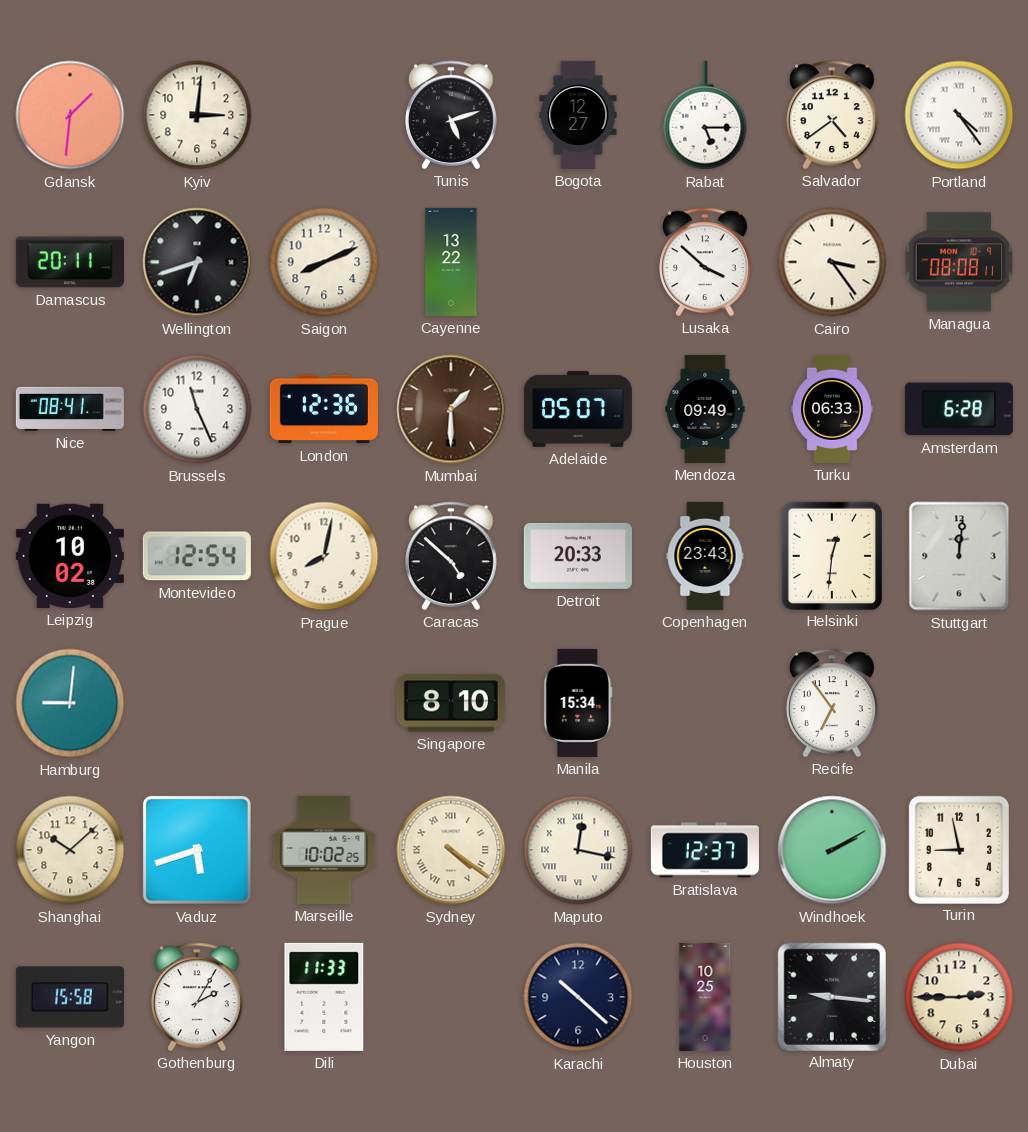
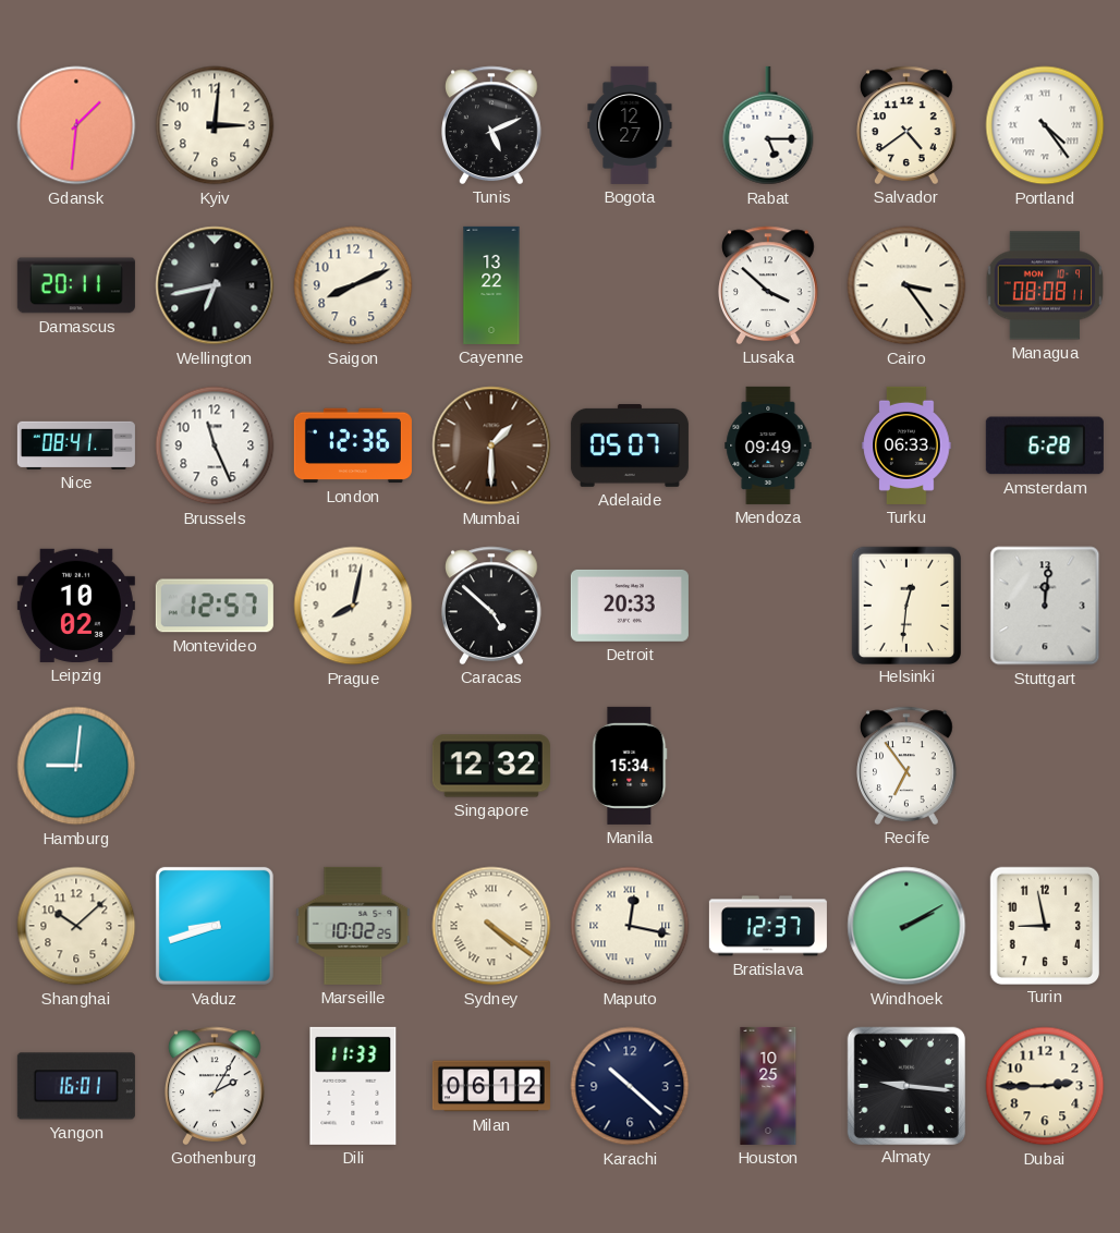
Tunis: 5:12 -> 5:11
Wellington: 6:42 -> 6:43
Montevideo: 12:54 -> 12:57
Copenhagen: 23:43 -> none
Singapore: 8:10 -> 12:32
Vaduz: 5:42 -> 8:42
Yangon: 15:58 -> 16:01
Milan: none -> 06:12
